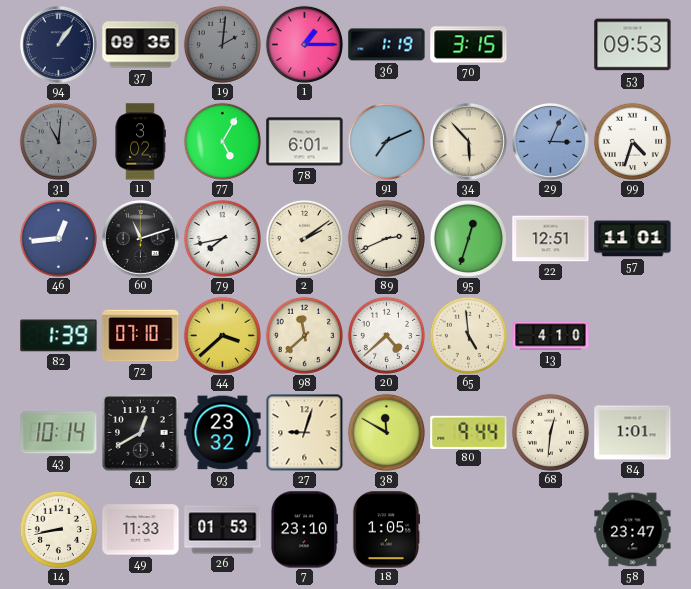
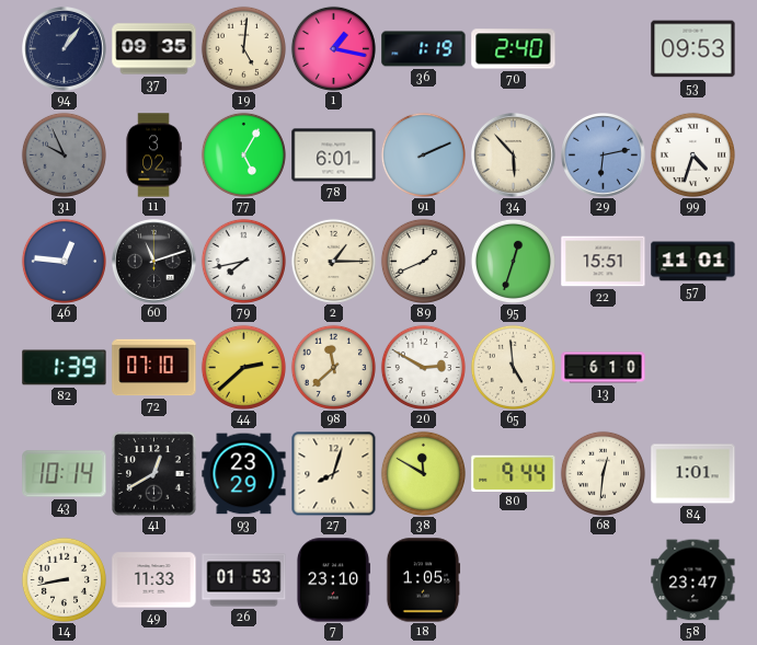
19: 2:01 -> 5:01
19 dial: grey -> cream
1: 1:15 -> 1:17
70: 3:15 -> 2:40
31: 11:01 -> 9:56
91: 7:11 -> 2:11
29: 3:04 -> 6:13
46: 12:44 -> 12:46
2: 2:09 -> 1:15
89: 2:41 -> 1:41
22: 12:51 -> 15:51
44: 3:38 -> 2:38
20: 4:38 -> 2:50
13: 4:10 -> 6:10
93: 23:32 -> 23:29
27: 9:03 -> 8:03
